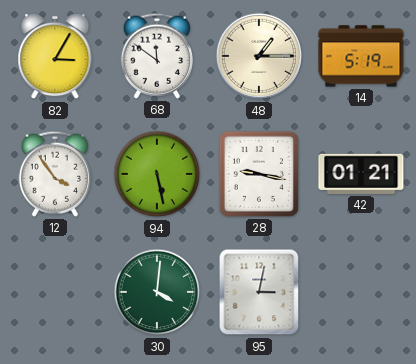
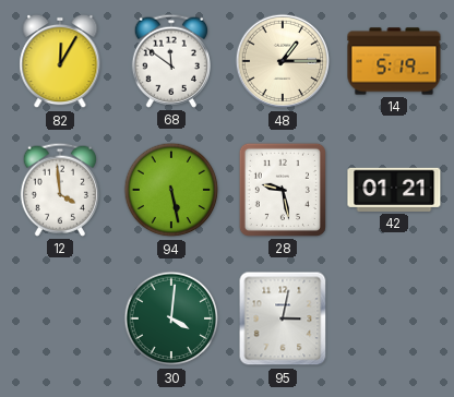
82: 3:05 -> 12:05
12: 3:54 -> 3:59
28: 9:17 -> 9:28
